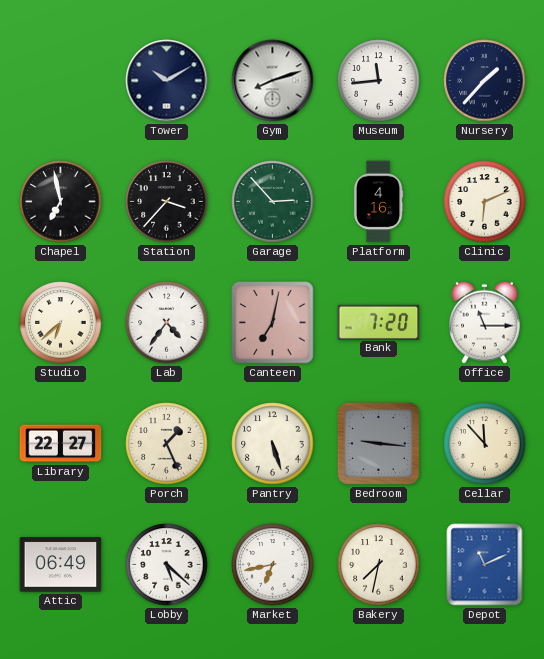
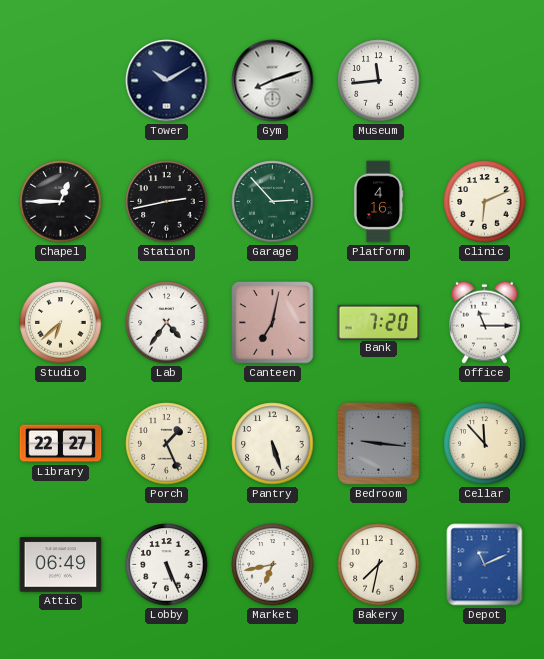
Nursery: 1:37 -> none
Chapel: 6:58 -> 12:45
Station: 3:37 -> 2:43
Lobby: 5:22 -> 5:26
